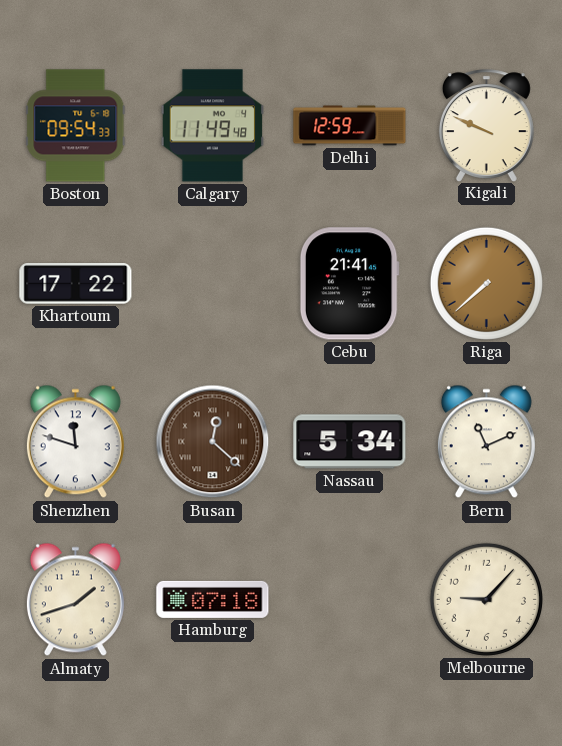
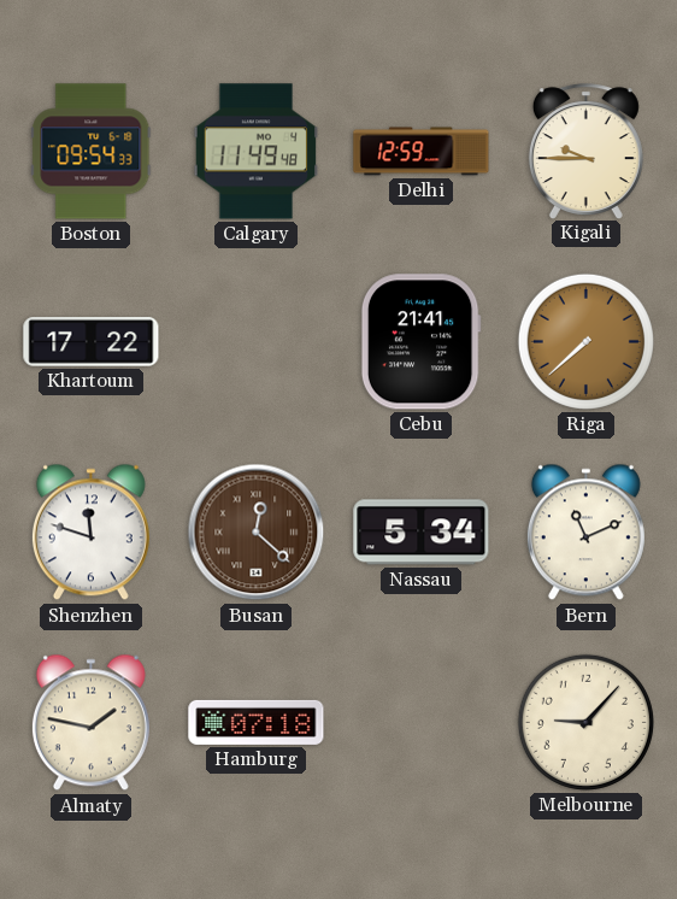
Kigali: 9:49 -> 9:45
Almaty: 1:42 -> 1:47
